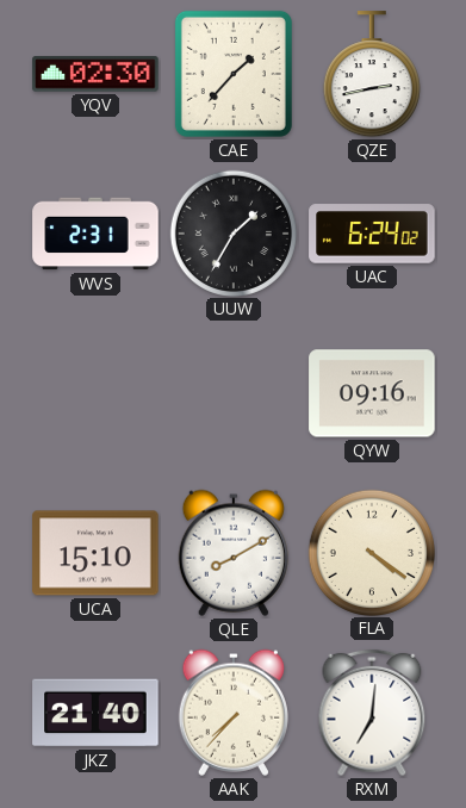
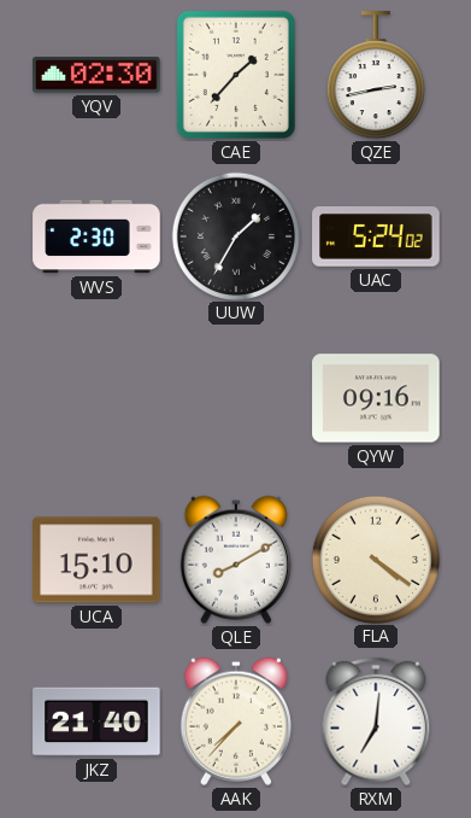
WVS: 2:31 -> 2:30
UAC: 6:24 -> 5:24
